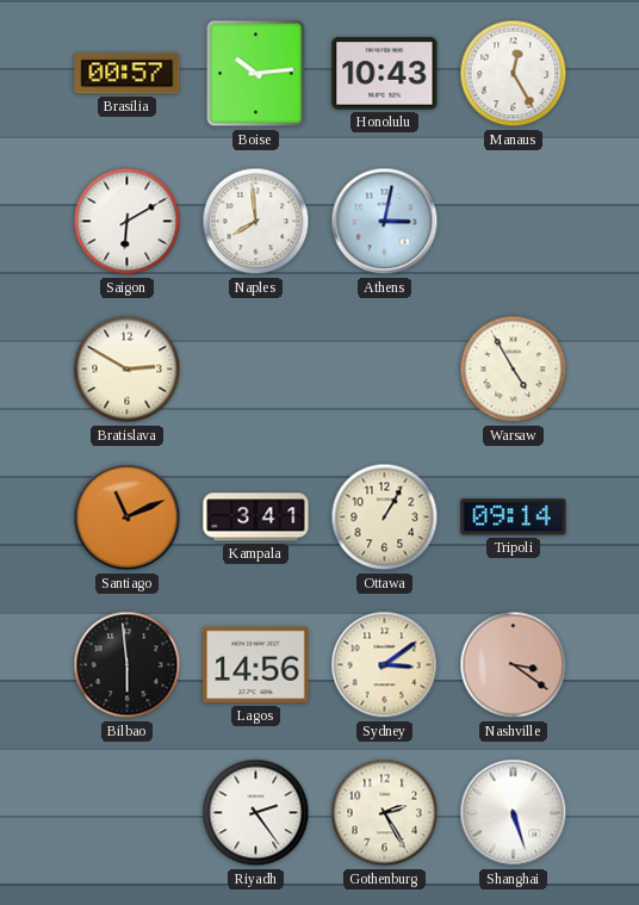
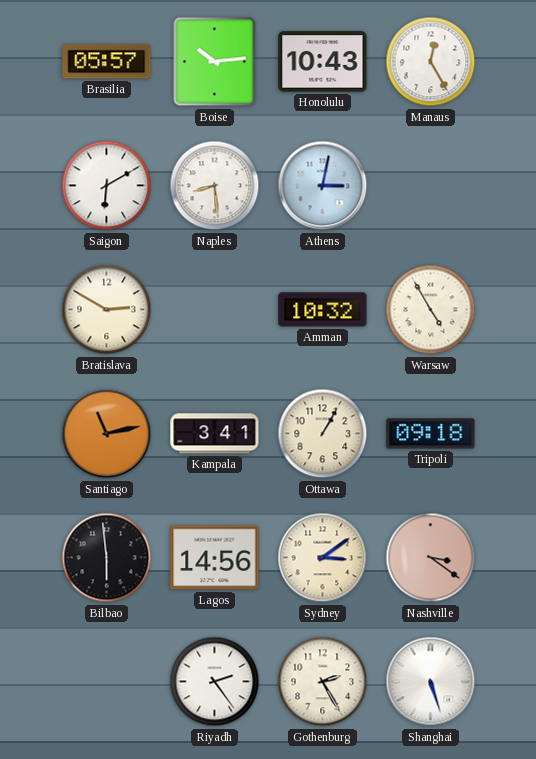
Brasilia: 00:57 -> 05:57
Naples: 7:59 -> 8:29
Amman: none -> 10:32
Santiago: 11:11 -> 11:13
Tripoli: 09:14 -> 09:18
